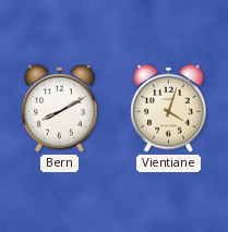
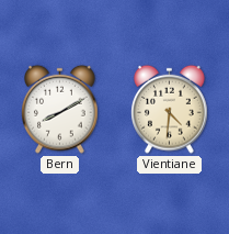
Vientiane: 4:03 -> 4:31
